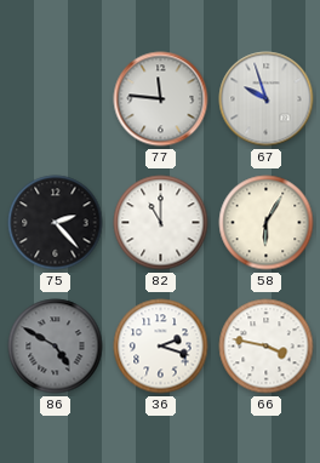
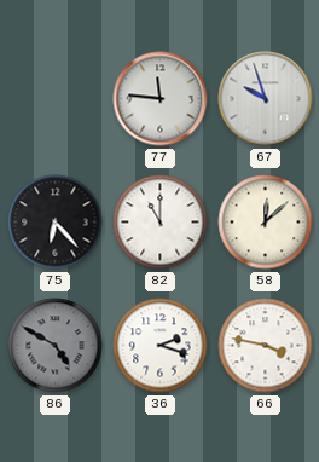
75: 2:23 -> 6:23
58: 6:05 -> 12:08
